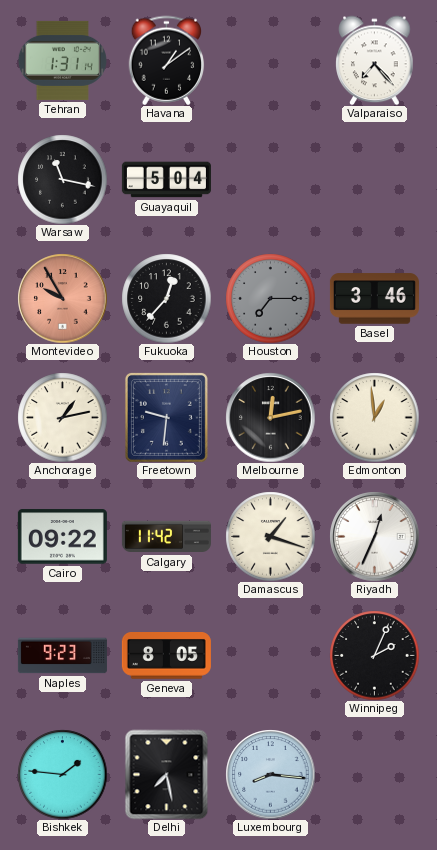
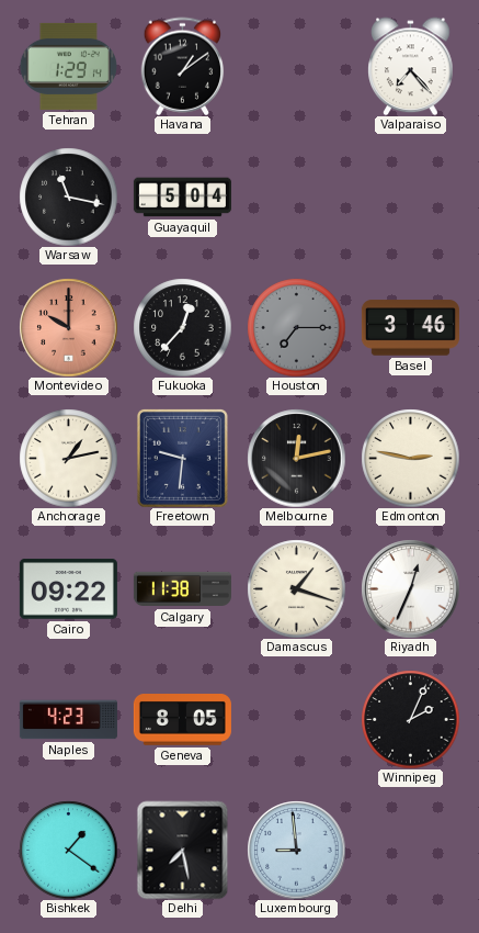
Tehran: 1:31 -> 1:29
Montevideo: 9:55 -> 10:00
Edmonton: 12:59 -> 2:47
Calgary: 11:42 -> 11:38
Naples: 9:23 -> 4:23
Bishkek: 1:46 -> 1:21
Luxembourg: 8:16 -> 8:59
